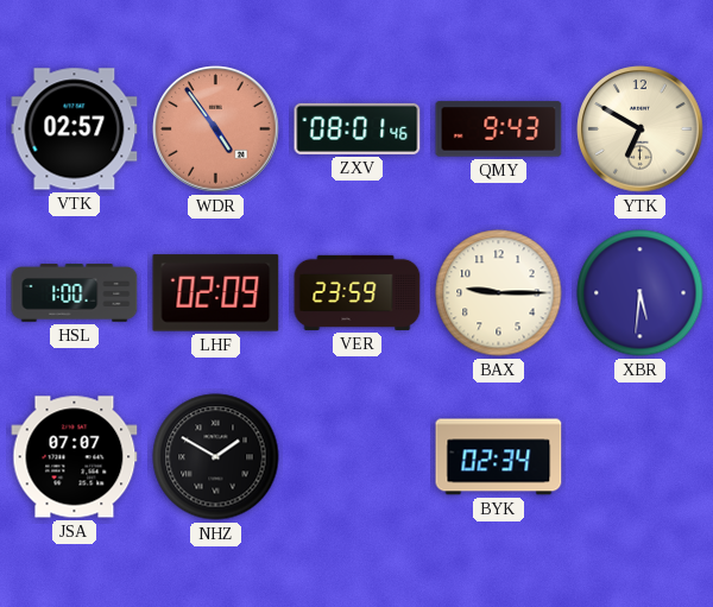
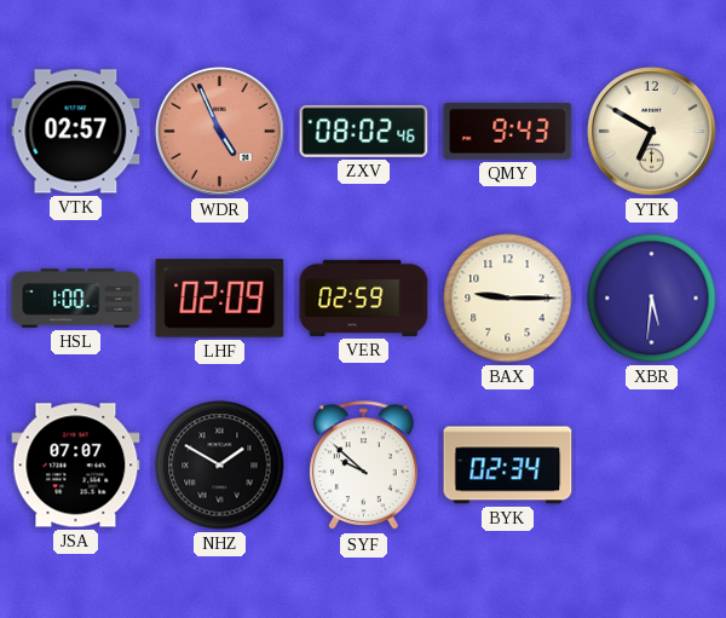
WDR: 4:54 -> 4:56
ZXV: 08:01 -> 08:02
VER: 23:59 -> 02:59
SYF: none -> 9:52
